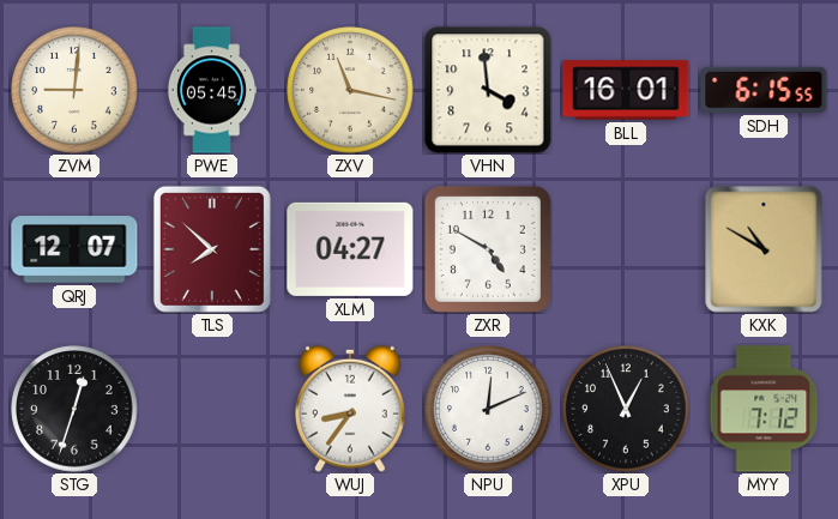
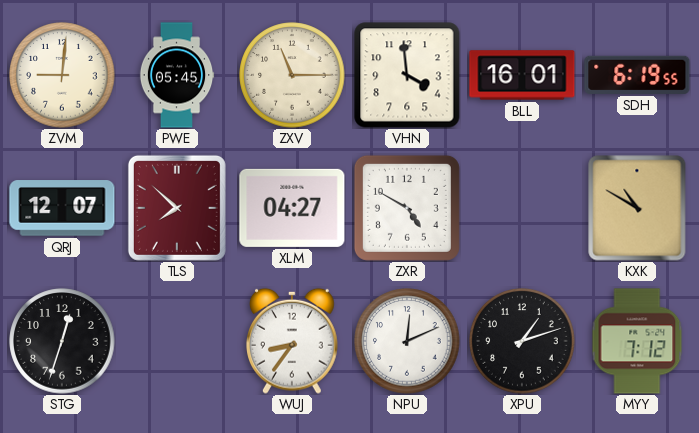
ZXV: 11:17 -> 11:15
SDH: 6:15 -> 6:19
XPU: 12:56 -> 1:12
